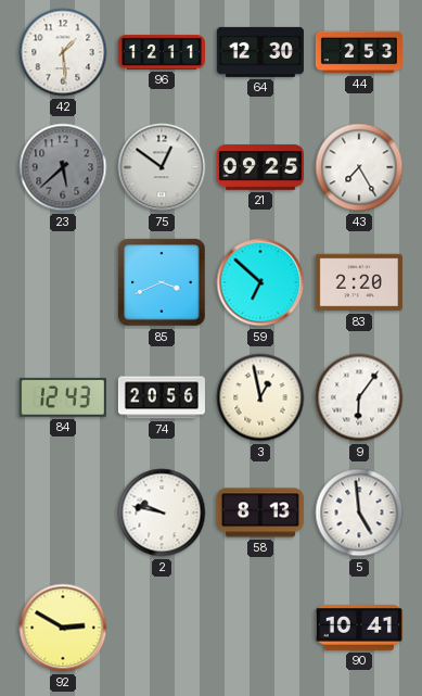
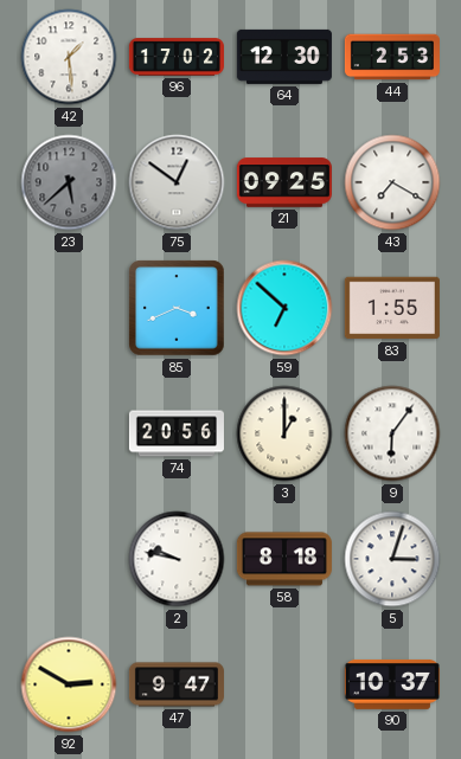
96: 12:11 -> 17:02
43: 7:25 -> 7:20
83: 2:20 -> 1:55
84: 12:43 -> none
3: 12:58 -> 1:00
58: 8:13 -> 8:18
5: 4:59 -> 3:03
47: none -> 9:47
90: 10:41 -> 10:37
